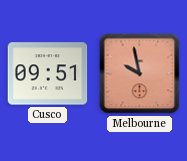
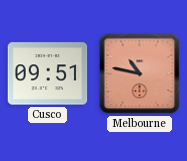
Melbourne: 9:58 -> 10:47
